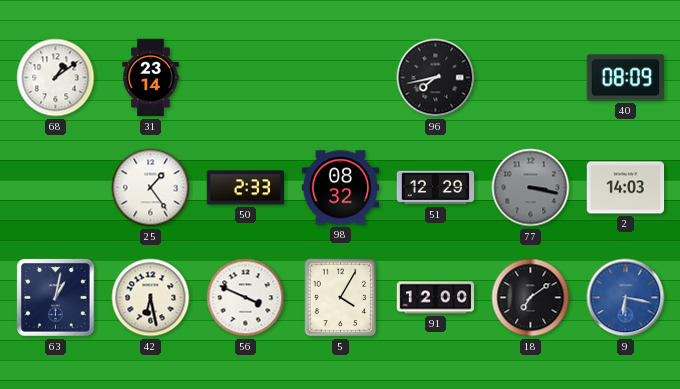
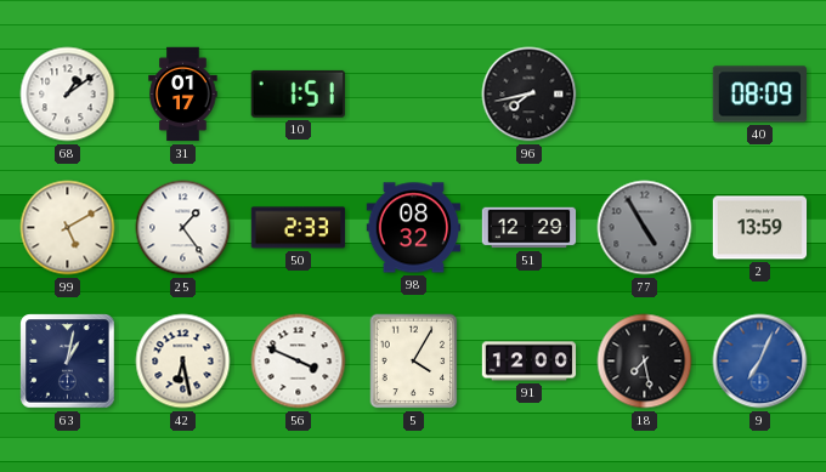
31: 23:14 -> 01:17
10: none -> 1:51
99: none -> 5:10
77: 3:17 -> 4:55
2: 14:03 -> 13:59
18: 7:09 -> 7:28
9: 6:17 -> 7:04
